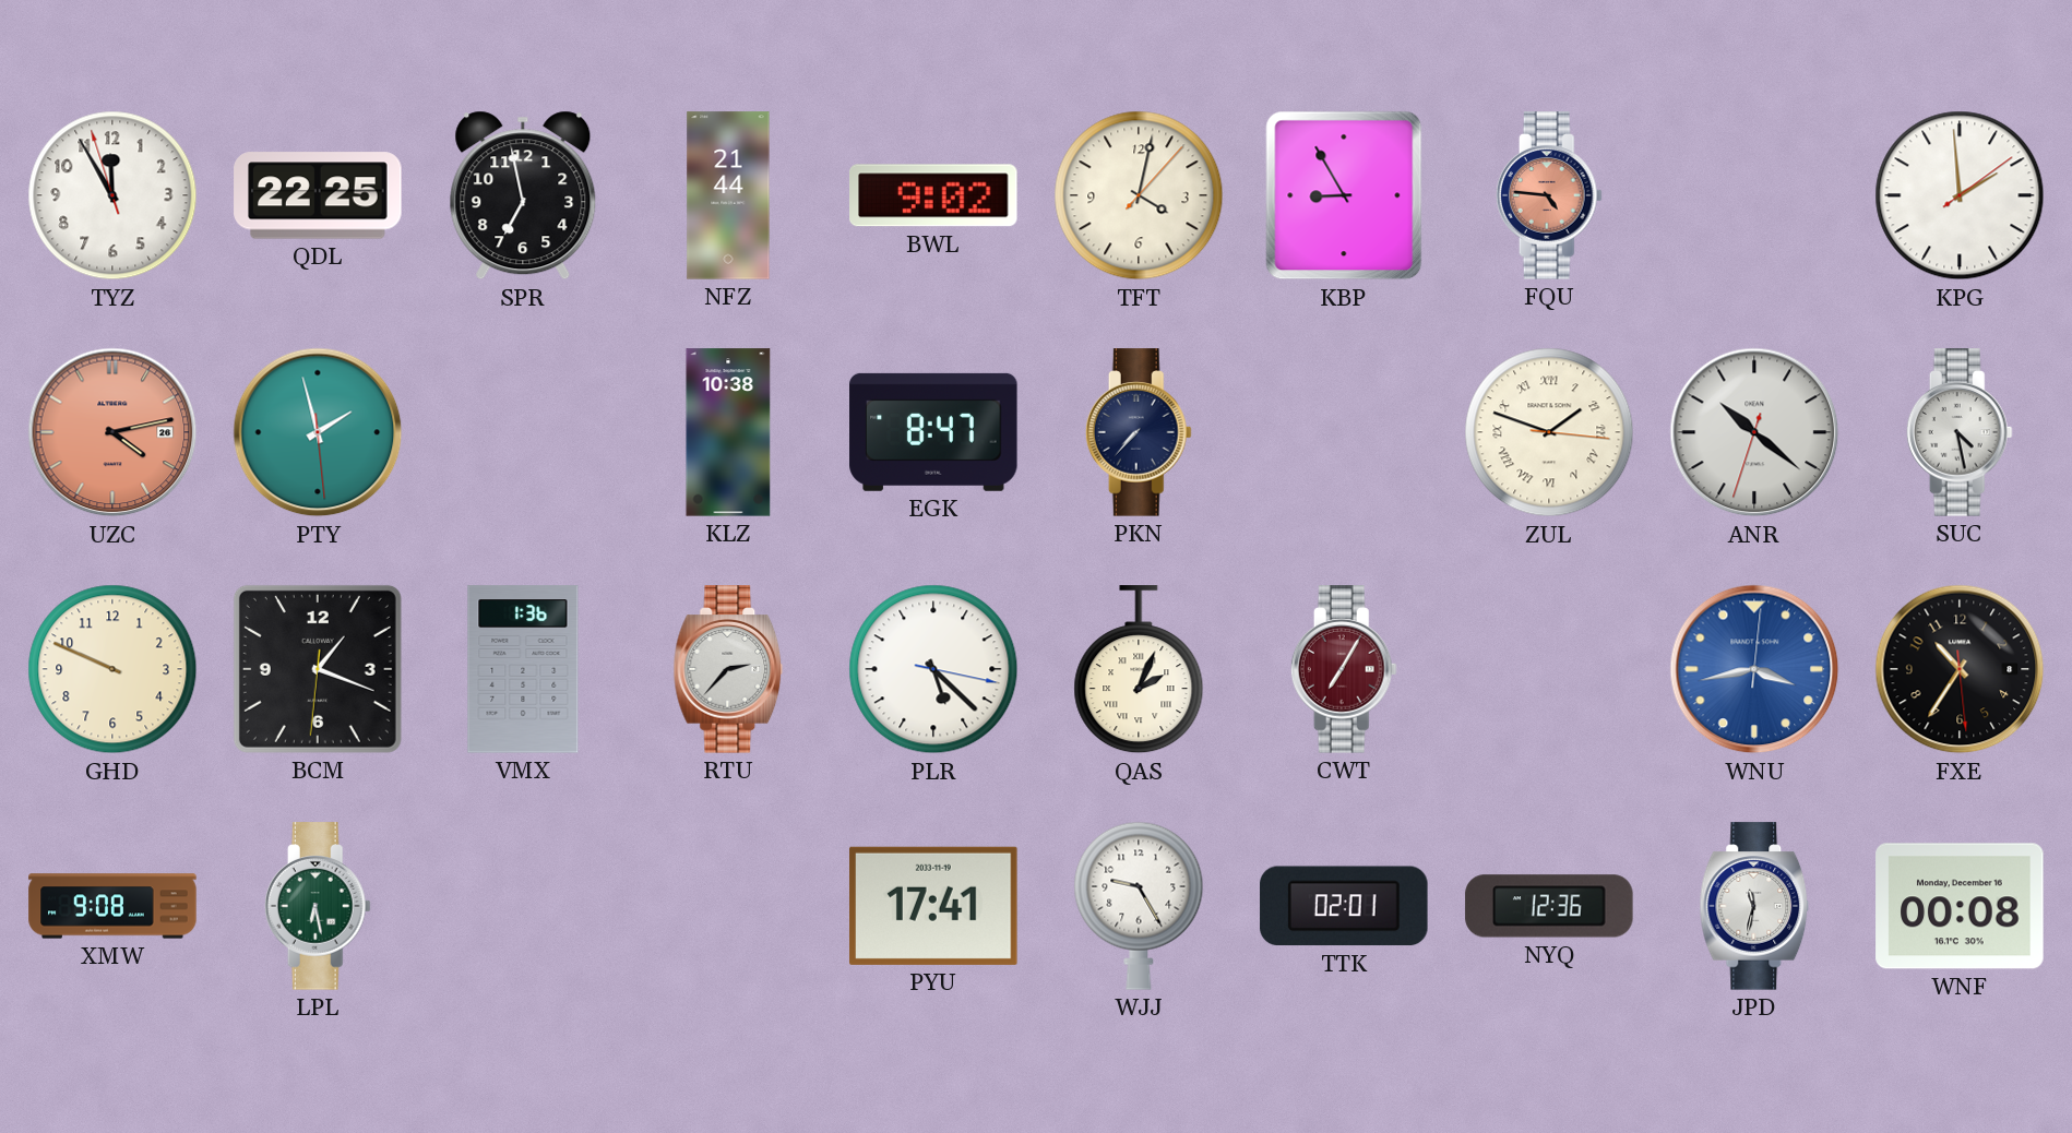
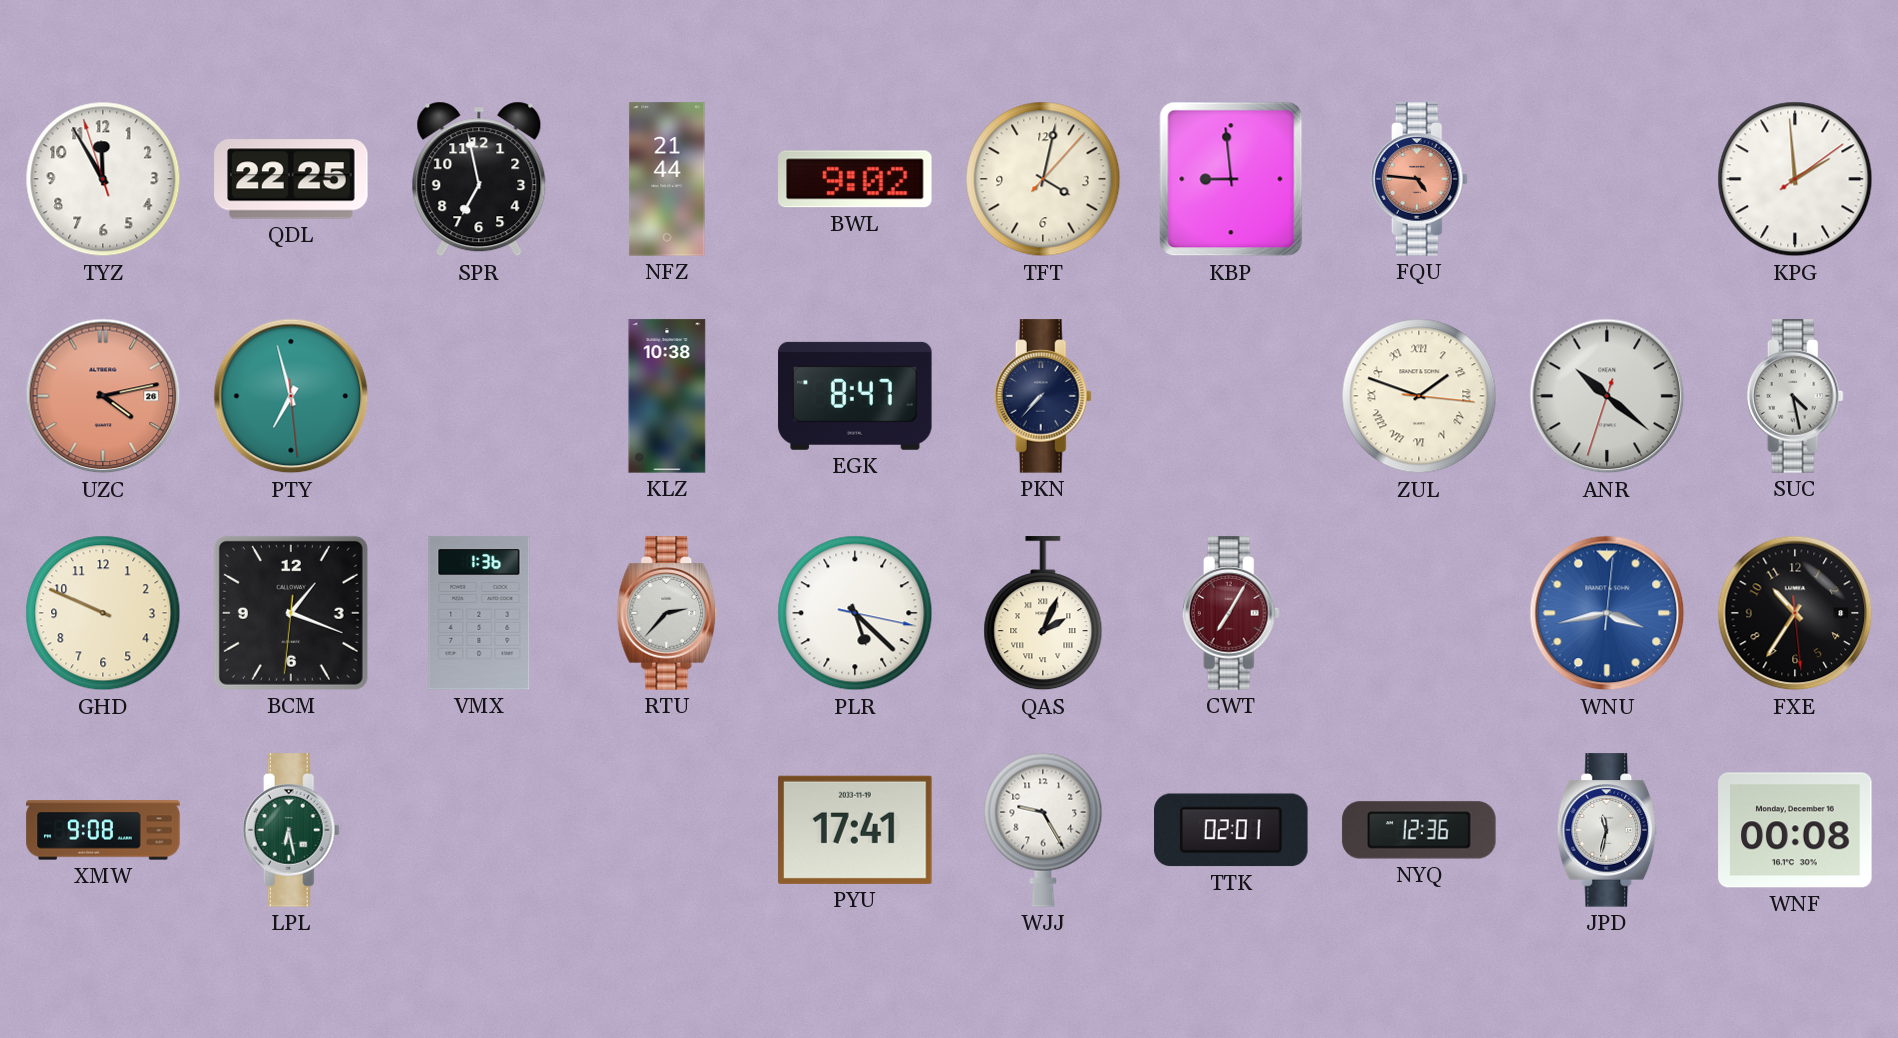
KBP: 8:55 -> 8:59
PTY: 1:57 -> 6:57
